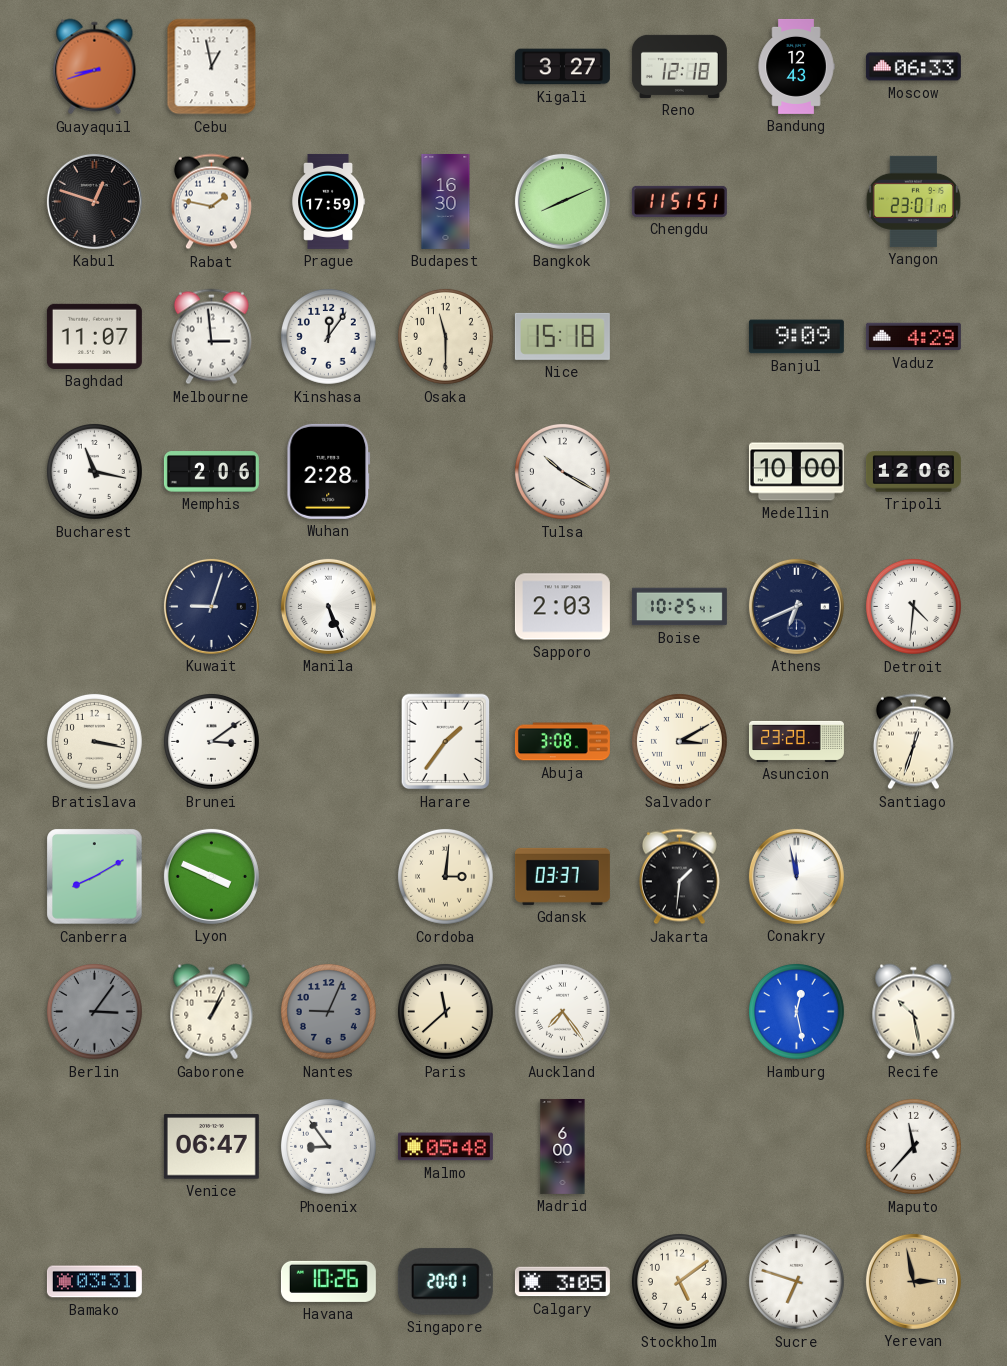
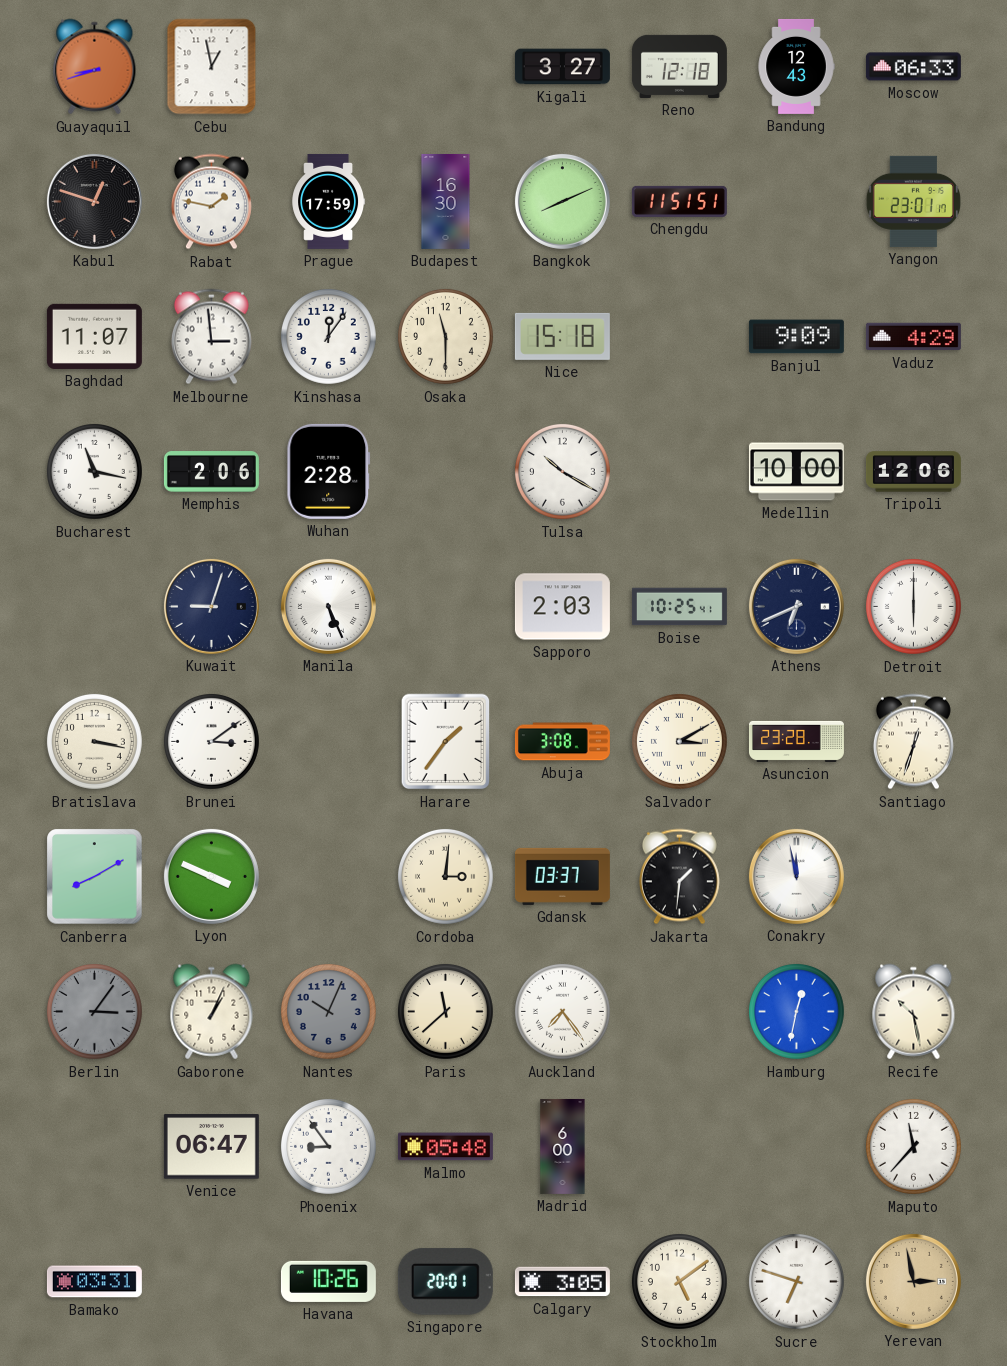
Detroit: 4:31 -> 6:00
Nantes: 9:04 -> 10:04
Hamburg: 12:28 -> 12:32
